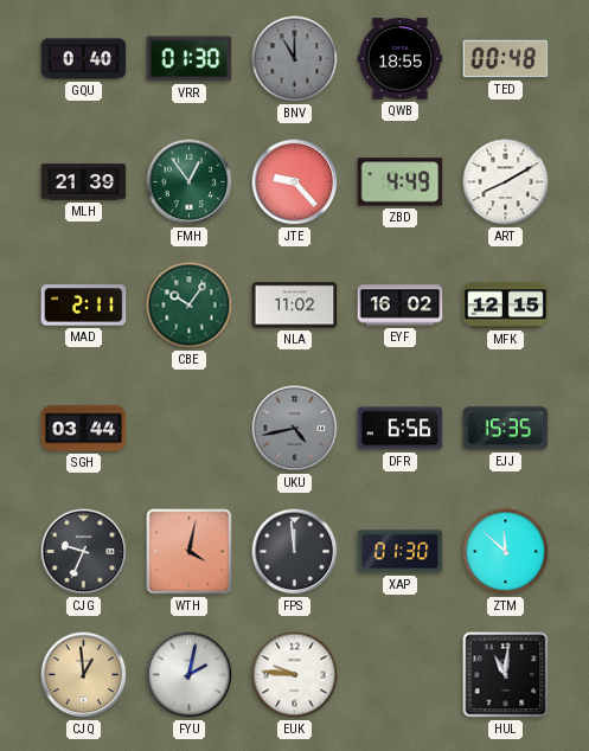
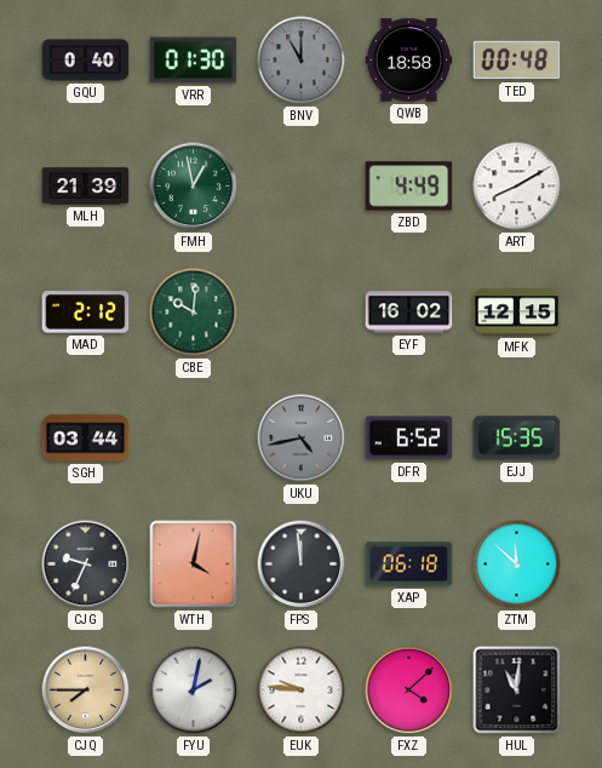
QWB: 18:55 -> 18:58
FMH: 12:54 -> 12:58
JTE: 9:23 -> none
MAD: 2:11 -> 2:12
CBE: 10:06 -> 10:01
NLA: 11:02 -> none
DFR: 6:56 -> 6:52
XAP: 01:30 -> 06:18
CJQ: 12:59 -> 7:45
FXZ: none -> 4:08
